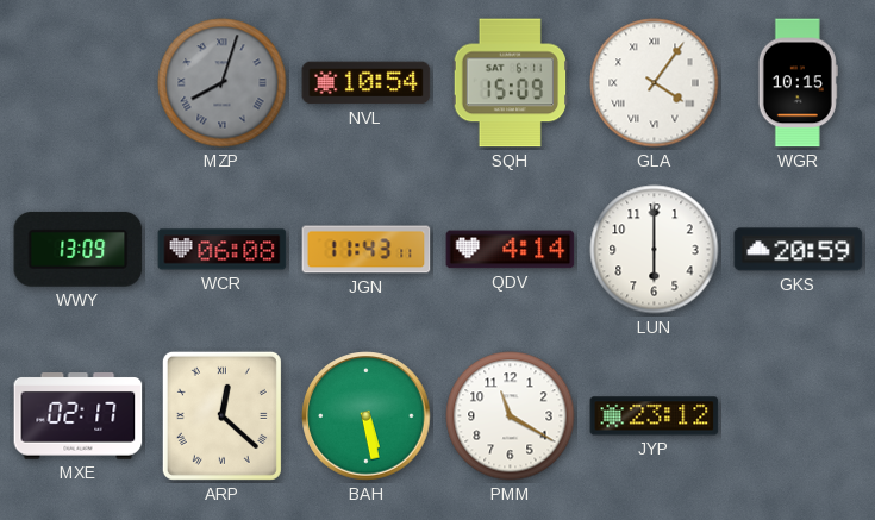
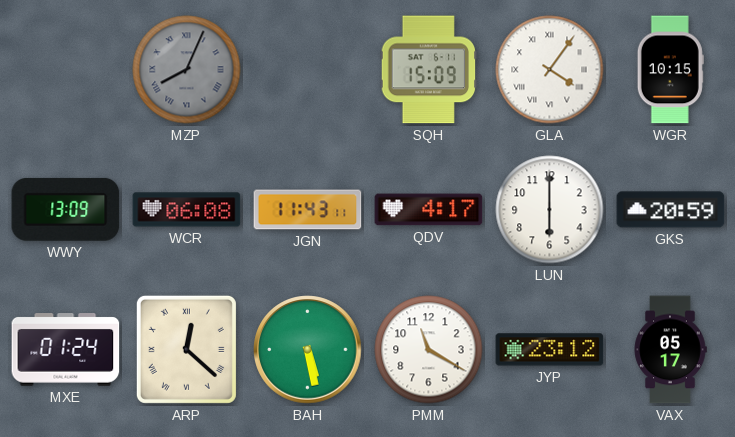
MZP: 8:03 -> 8:04
NVL: 10:54 -> none
QDV: 4:14 -> 4:17
MXE: 02:17 -> 01:24
VAX: none -> 05:17
